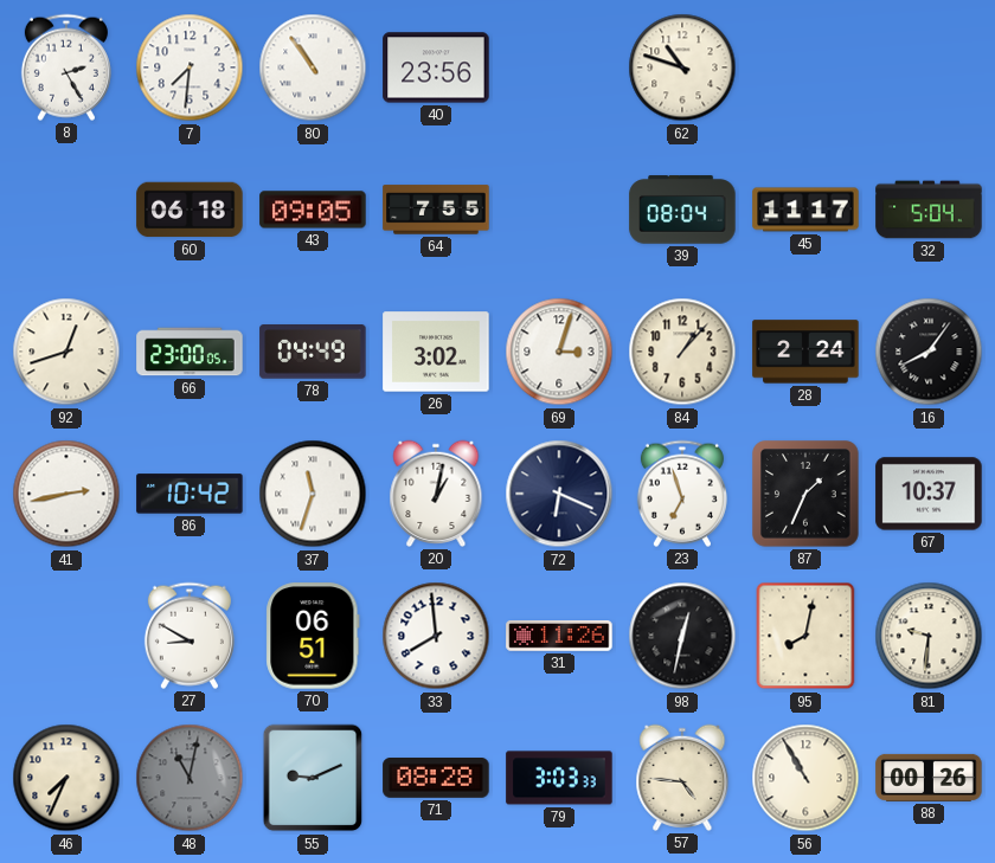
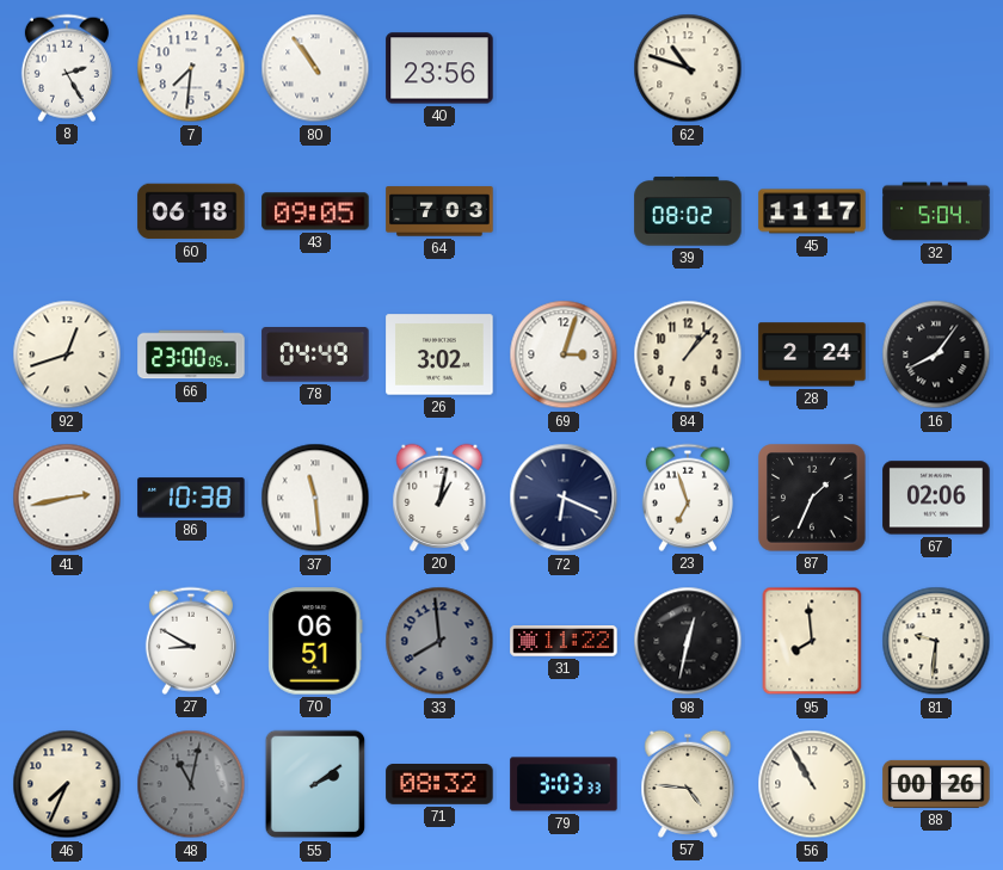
64: 7:55 -> 7:03
39: 08:04 -> 08:02
86: 10:42 -> 10:38
37: 11:33 -> 11:29
67: 10:37 -> 02:06
33 dial: white -> grey
31: 11:26 -> 11:22
95: 8:02 -> 7:59
55: 9:11 -> 2:09
71: 08:28 -> 08:32
